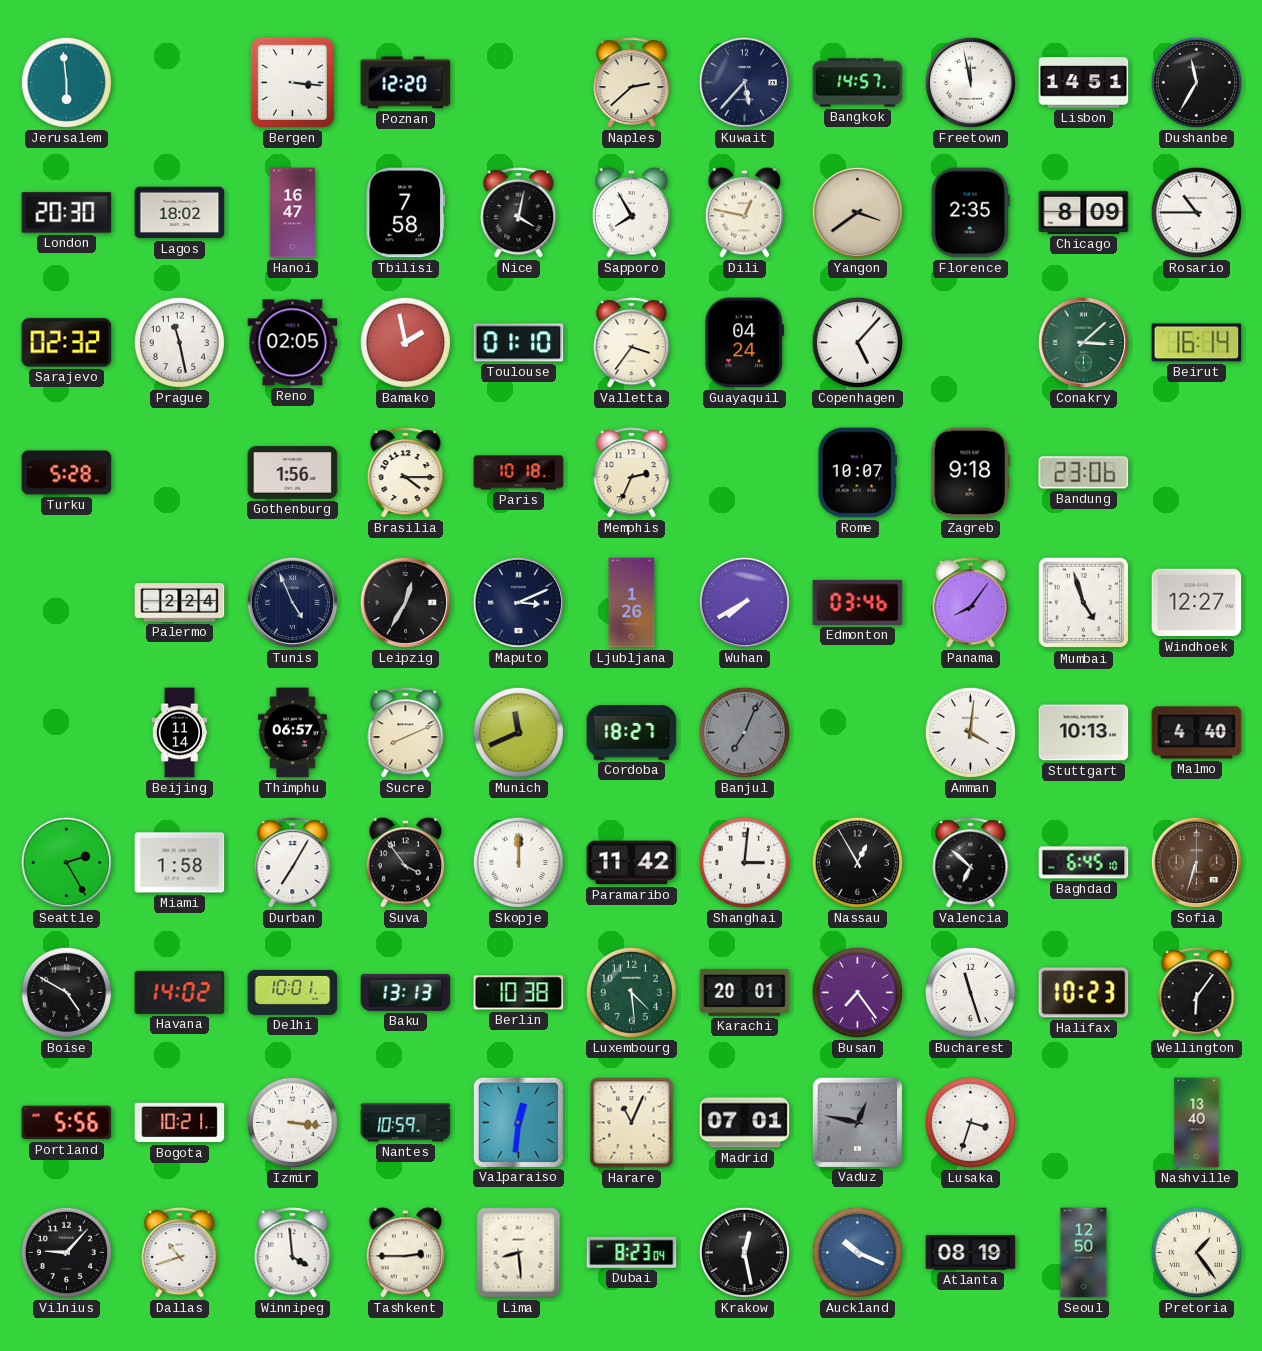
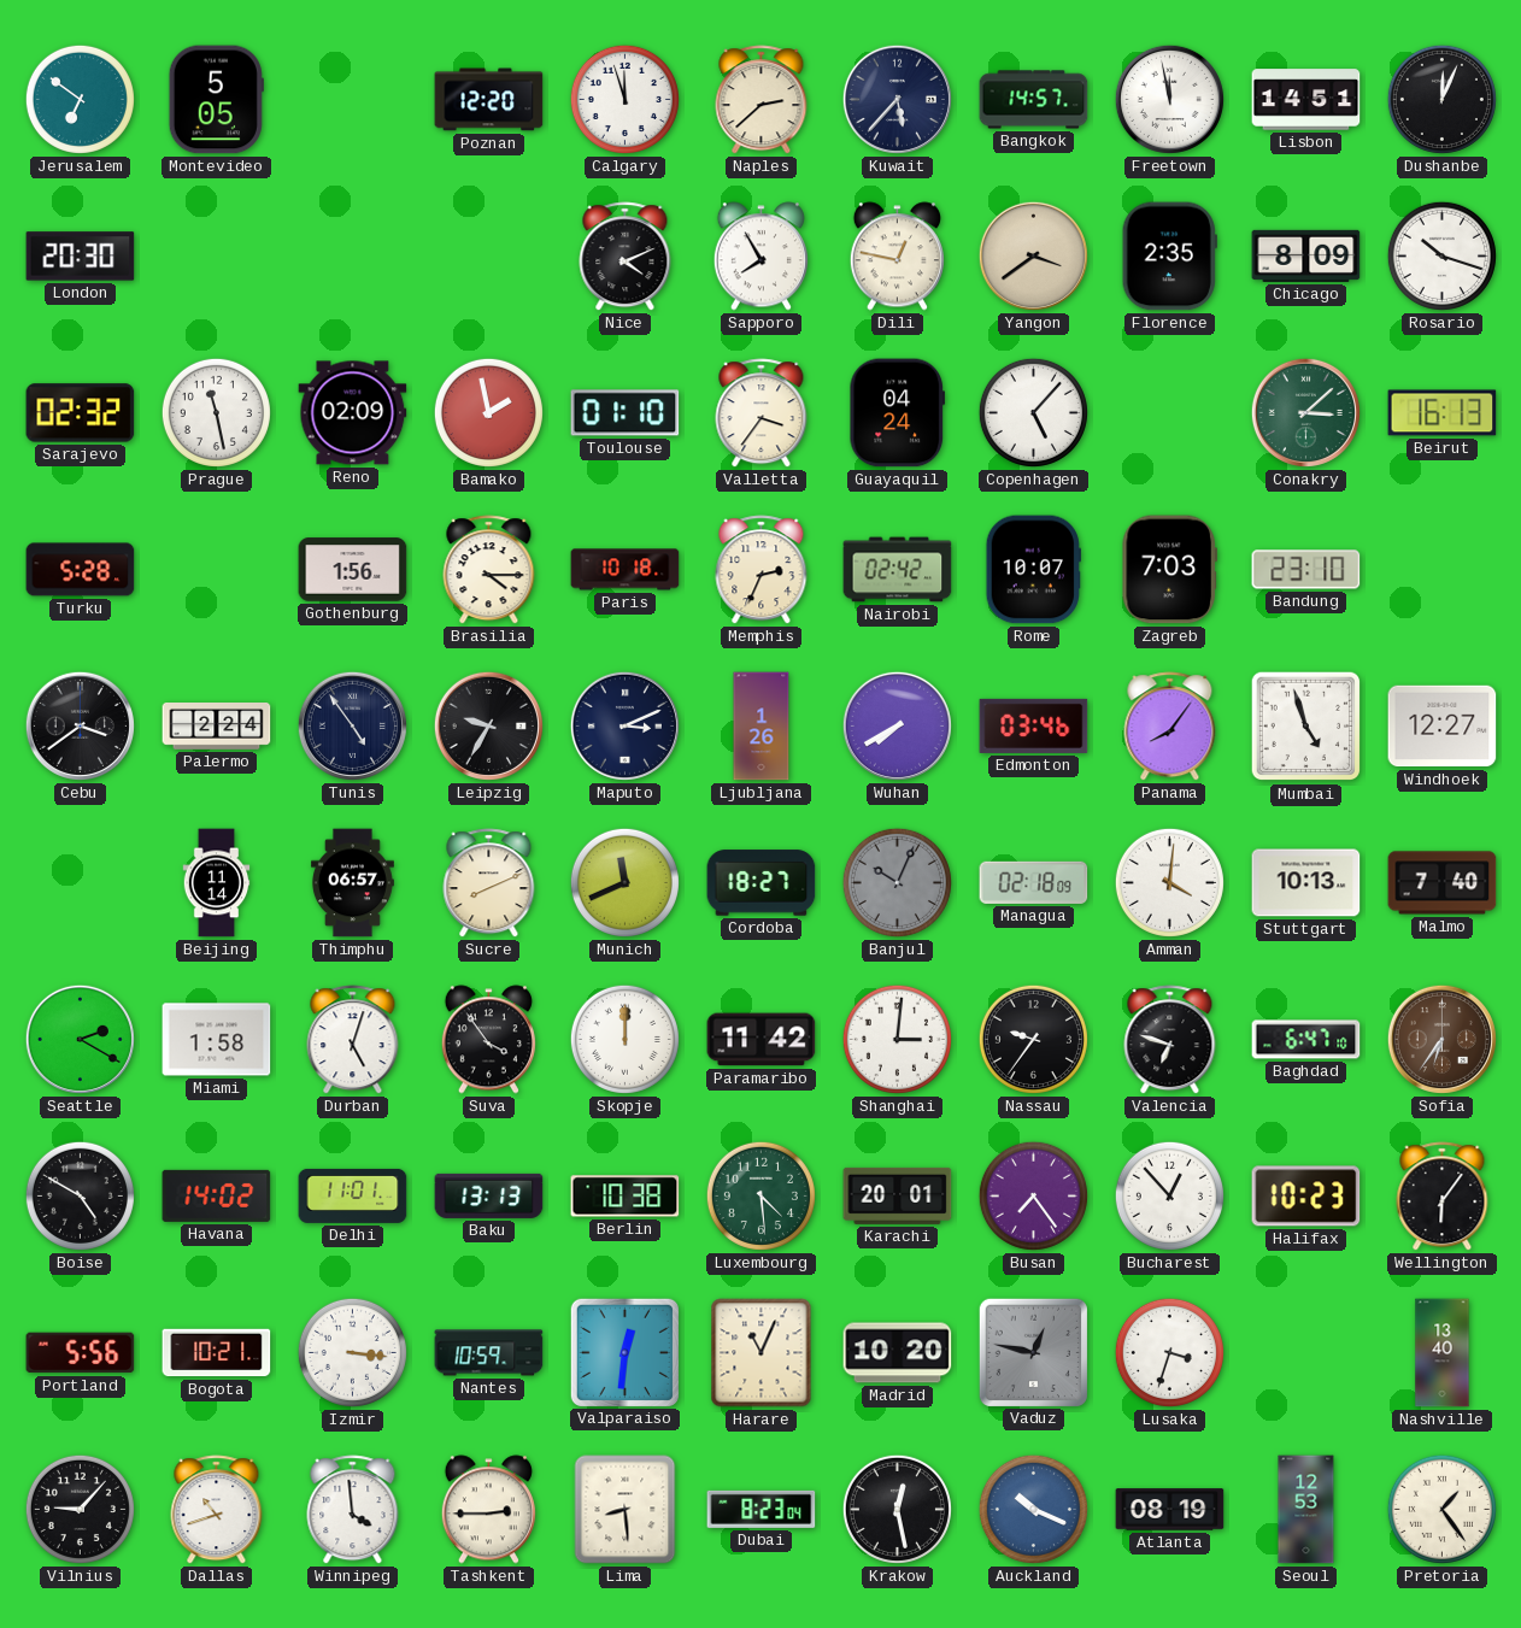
Jerusalem: 5:59 -> 6:51
Montevideo: none -> 5:05
Bergen: 3:16 -> none
Calgary: none -> 11:57
Dushanbe: 11:35 -> 12:04
Lagos: 18:02 -> none
Hanoi: 16:47 -> none
Tbilisi: 7:58 -> none
Nice: 4:02 -> 4:11
Rosario: 10:45 -> 10:18
Reno: 02:05 -> 02:09
Beirut: 16:14 -> 16:13
Nairobi: none -> 02:42
Zagreb: 9:18 -> 7:03
Bandung: 23:06 -> 23:10
Cebu: none -> 3:39
Tunis: 4:56 -> 4:54
Leipzig: 12:35 -> 9:35
Banjul: 7:04 -> 10:04
Managua: none -> 02:18
Malmo: 4:40 -> 7:40
Seattle: 2:25 -> 2:20
Durban: 7:05 -> 5:03
Nassau: 12:55 -> 9:36
Valencia: 6:52 -> 6:48
Baghdad: 6:45 -> 6:47
Sofia: 6:33 -> 6:36
Delhi: 10:01 -> 11:01
Bucharest: 11:27 -> 12:53
Madrid: 07:01 -> 10:20
Seoul: 12:50 -> 12:53
